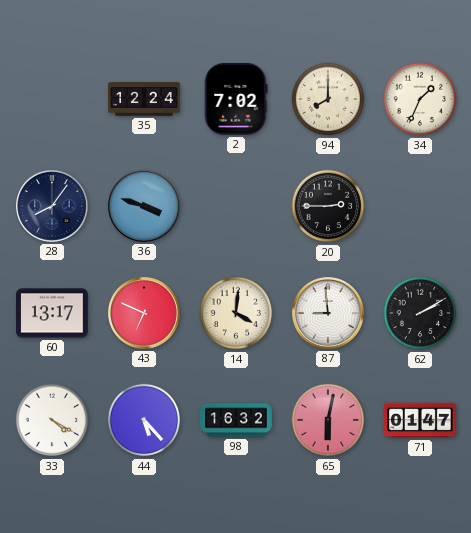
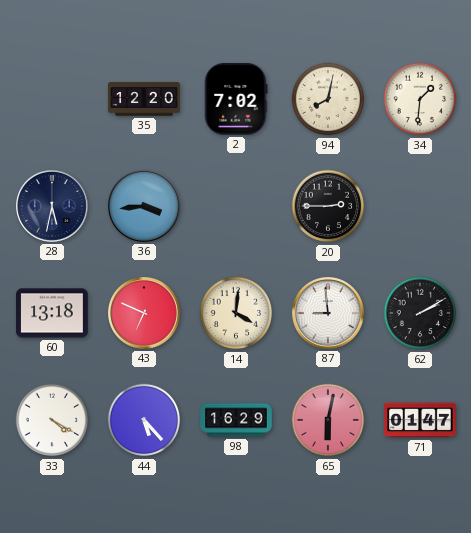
35: 12:24 -> 12:20
94: 8:00 -> 8:02
34: 1:34 -> 1:31
28: 8:06 -> 5:32
36: 3:48 -> 3:44
60: 13:17 -> 13:18
98: 16:32 -> 16:29
